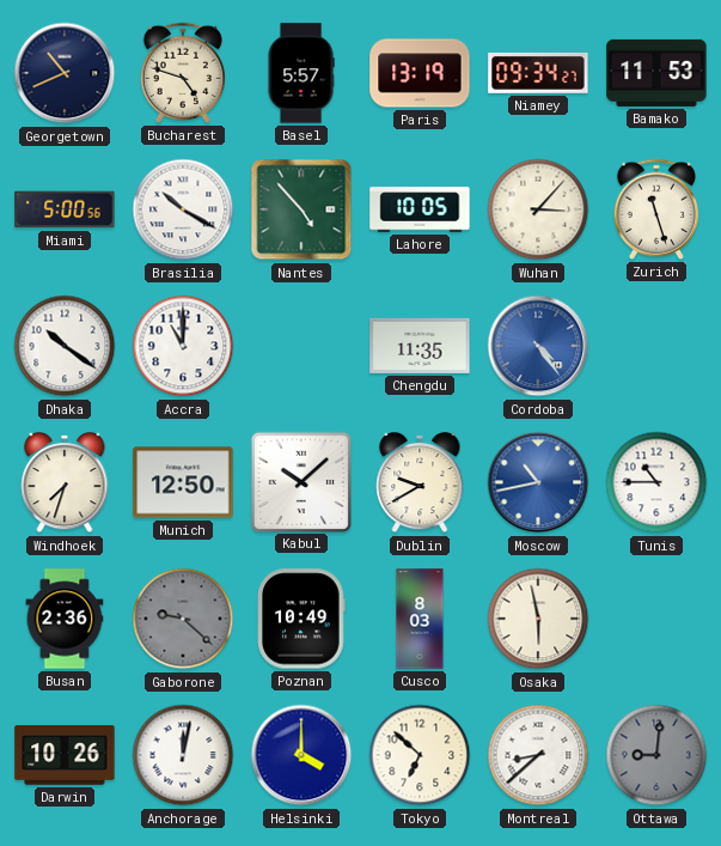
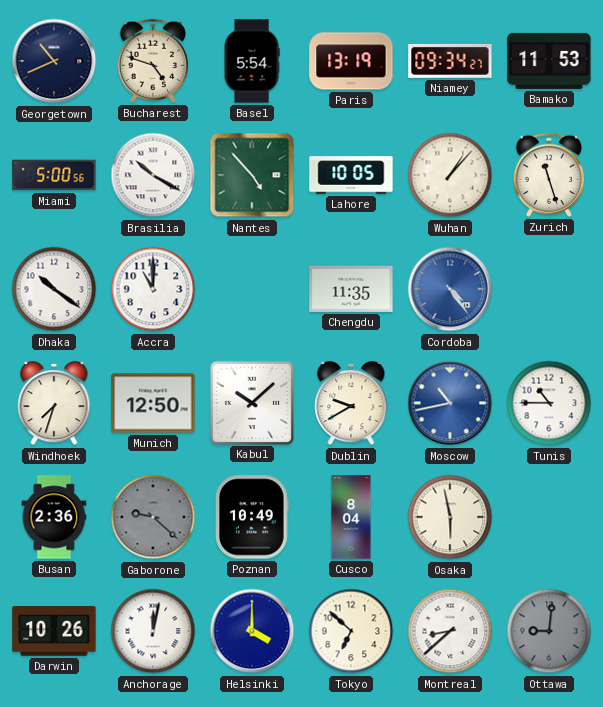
Basel: 5:57 -> 5:54
Wuhan: 3:07 -> 1:07
Cusco: 8:03 -> 8:04
